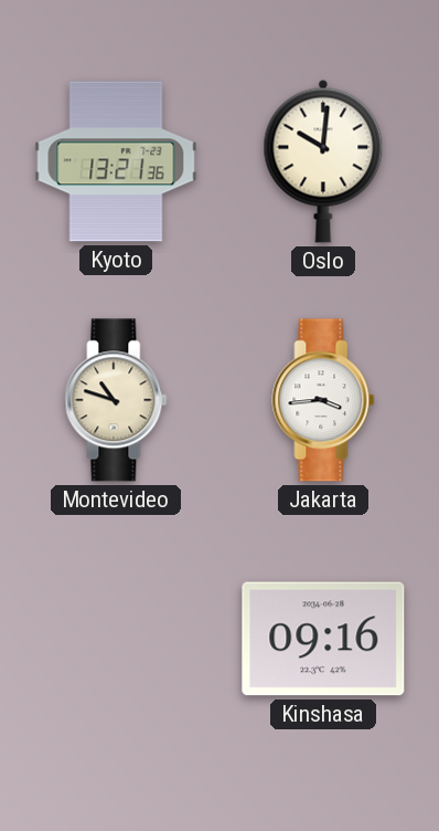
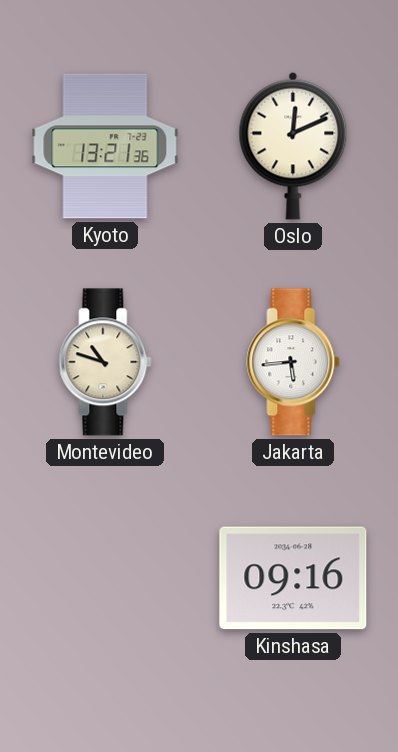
Oslo: 10:01 -> 12:11
Jakarta: 3:44 -> 5:44
